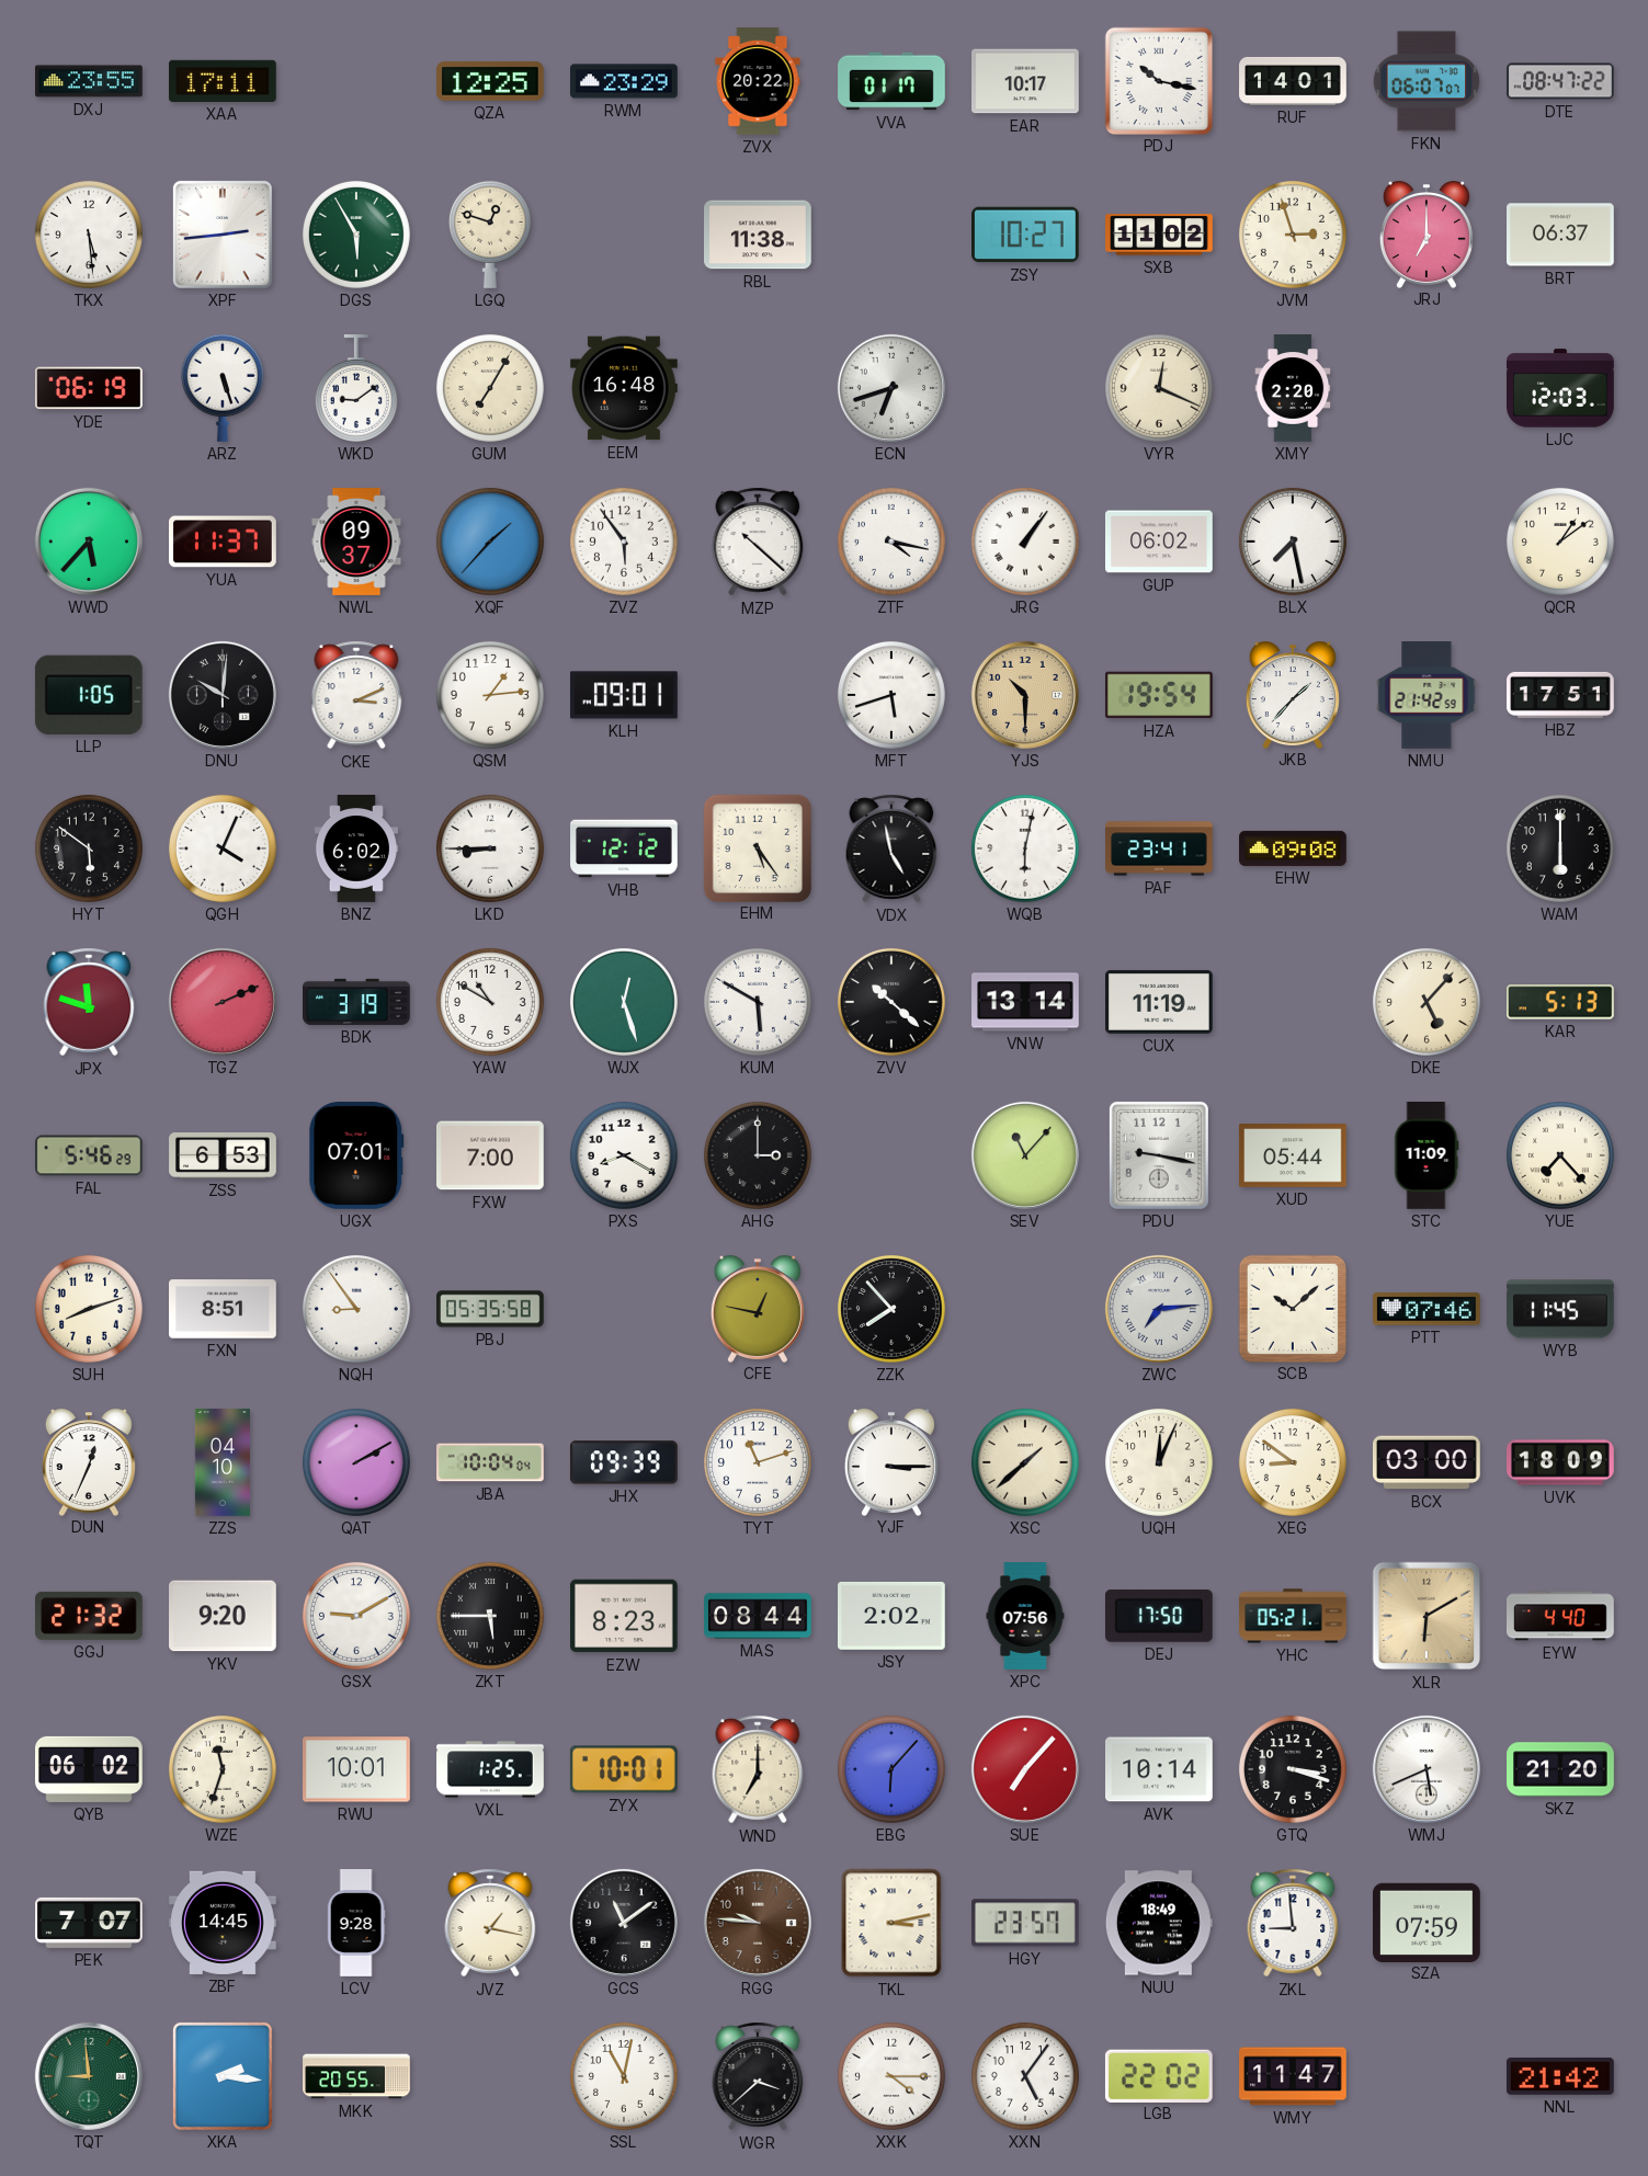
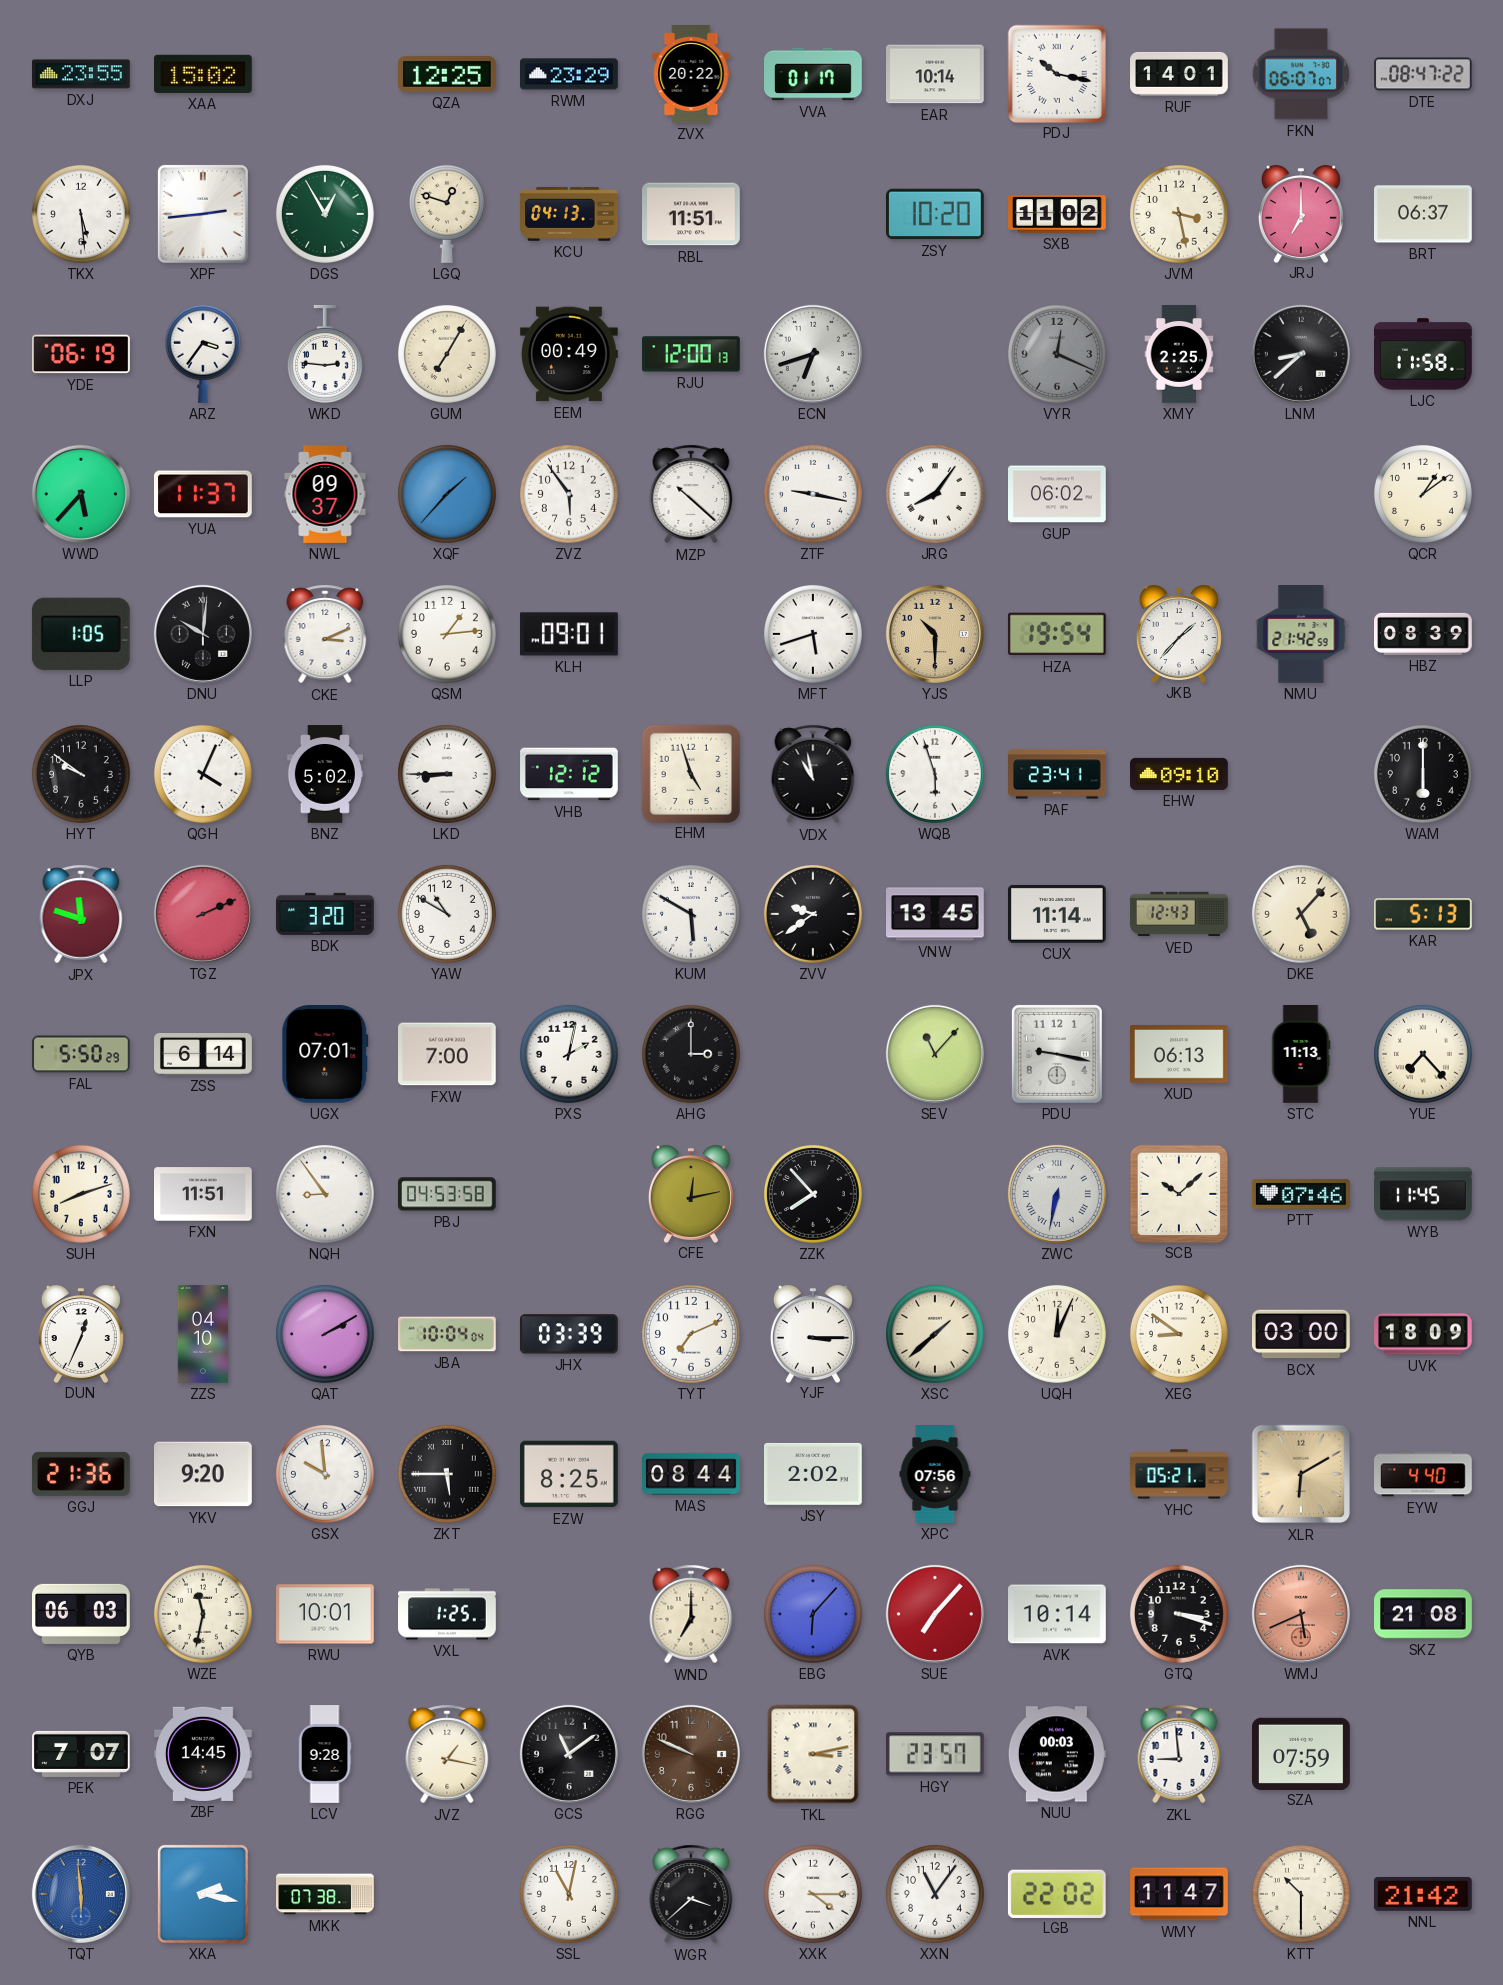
XAA: 17:11 -> 15:02
EAR: 10:17 -> 10:14
DGS: 5:55 -> 12:55
KCU: none -> 04:13
RBL: 11:38 -> 11:51
ZSY: 10:27 -> 10:20
JVM: 2:57 -> 3:28
ARZ: 5:27 -> 3:36
WKD: 9:09 -> 2:46
EEM: 16:48 -> 00:49
RJU: none -> 12:00
VYR dial: cream -> grey
XMY: 2:20 -> 2:25
LNM: none -> 8:38
LJC: 12:03 -> 11:58
ZTF: 4:17 -> 9:17
JRG: 1:06 -> 8:06
BLX: 7:28 -> none
HBZ: 17:51 -> 08:39
HYT: 5:51 -> 9:51
BNZ: 6:02 -> 5:02
EHM: 5:24 -> 4:57
VDX: 4:58 -> 10:58
WQB: 6:02 -> 5:57
EHW: 09:08 -> 09:10
BDK: 3:19 -> 3:20
WJX: 12:27 -> none
ZVV: 10:22 -> 9:39
VNW: 13:14 -> 13:45
CUX: 11:19 -> 11:14
VED: none -> 12:43
FAL: 5:46 -> 5:50
ZSS: 6:53 -> 6:14
PXS: 8:20 -> 2:02
XUD: 05:44 -> 06:13
STC: 11:09 -> 11:13
FXN: 8:51 -> 11:51
PBJ: 05:35 -> 04:53
CFE: 12:47 -> 12:13
ZWC: 7:14 -> 6:32
JHX: 09:39 -> 03:39
TYT: 11:12 -> 7:11
GGJ: 21:32 -> 21:36
GSX: 9:10 -> 9:59
EZW: 8:23 -> 8:25
DEJ: 17:50 -> none
QYB: 06:02 -> 06:03
WZE: 11:33 -> 11:32
ZYX: 10:01 -> none
WMJ dial: white -> salmon
SKZ: 21:20 -> 21:08
RGG: 9:46 -> 9:49
NUU: 18:49 -> 00:03
TQT: 8:59 -> 5:59
TQT dial: green -> blue
XKA: 2:16 -> 2:17
MKK: 20:55 -> 07:38
XXN: 5:06 -> 11:06
KTT: none -> 10:30
